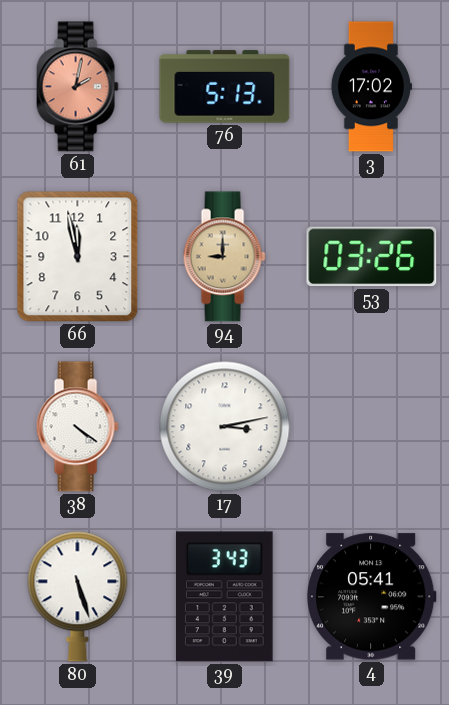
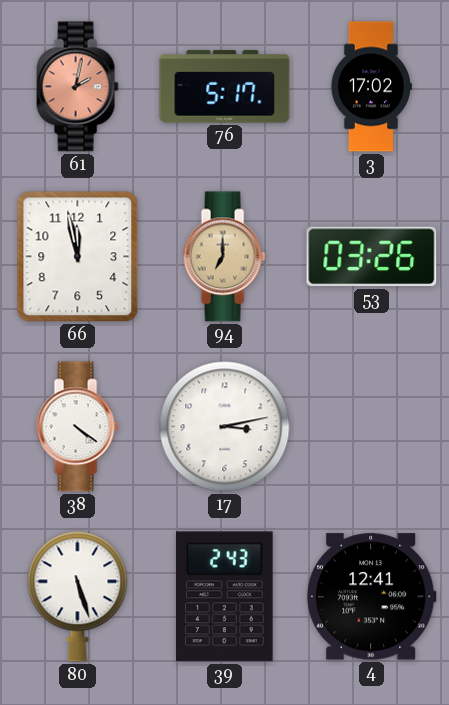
76: 5:13 -> 5:17
94: 9:00 -> 7:00
39: 3:43 -> 2:43
4: 05:41 -> 12:41
